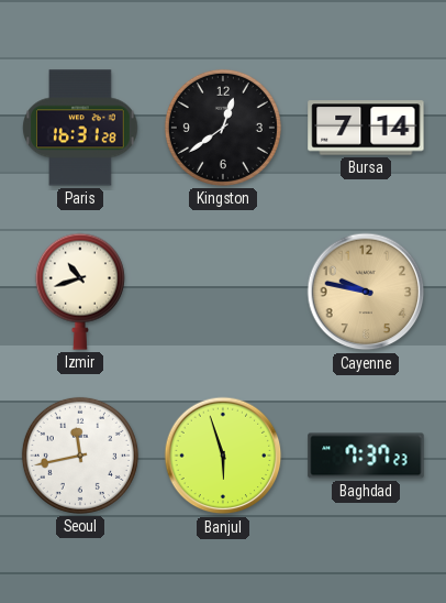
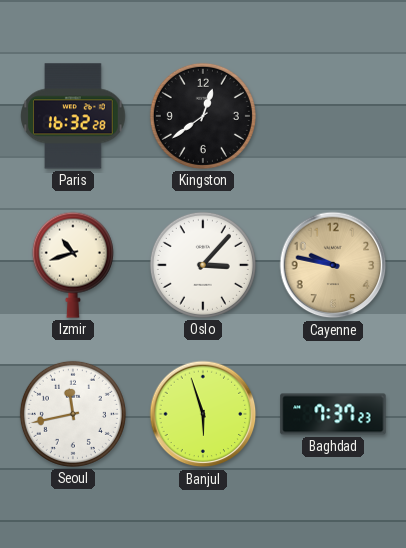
Paris: 16:31 -> 16:32
Bursa: 7:14 -> none
Oslo: none -> 3:07
